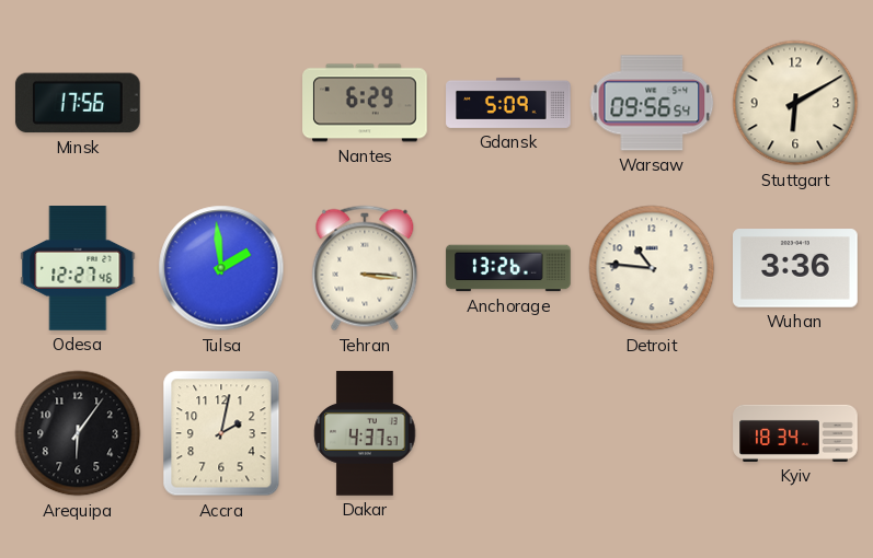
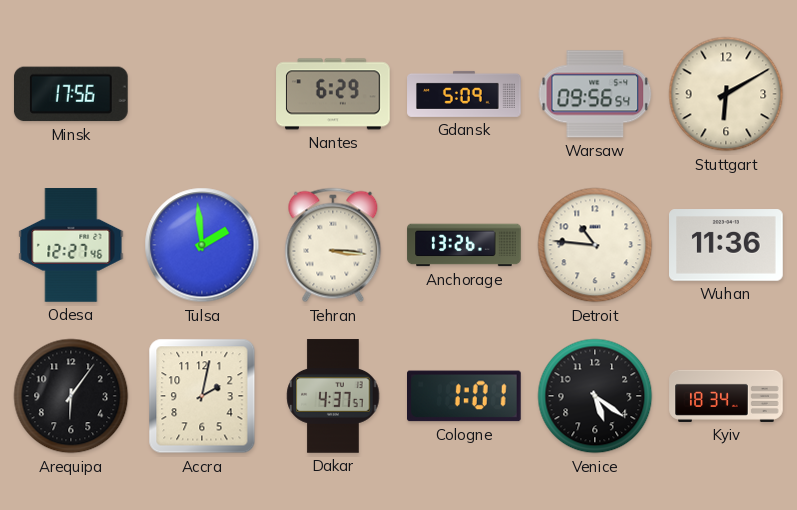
Wuhan: 3:36 -> 11:36
Cologne: none -> 1:01
Venice: none -> 5:21
